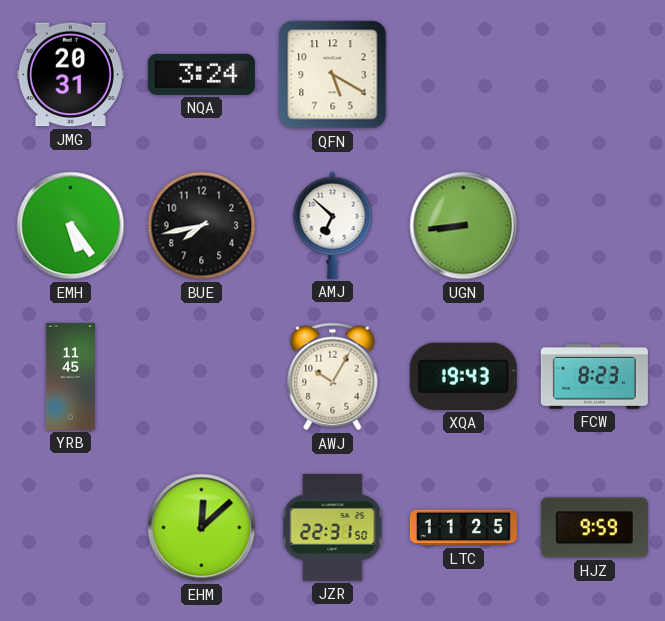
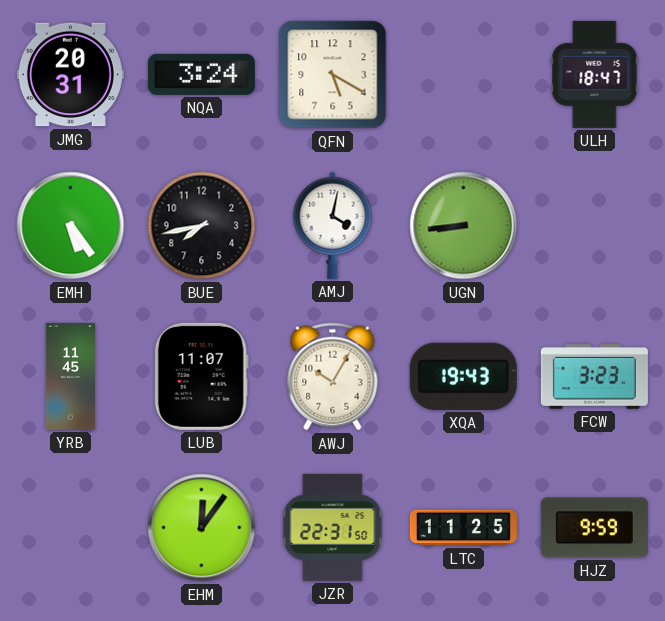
ULH: none -> 18:47
AMJ: 6:52 -> 4:02
LUB: none -> 11:07
FCW: 8:23 -> 3:23
EHM: 12:08 -> 12:06
